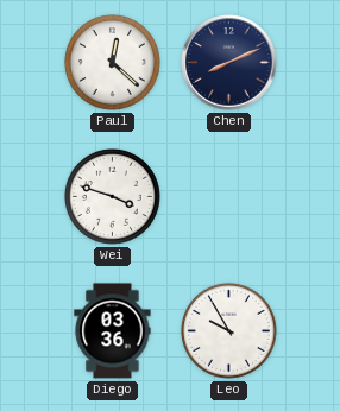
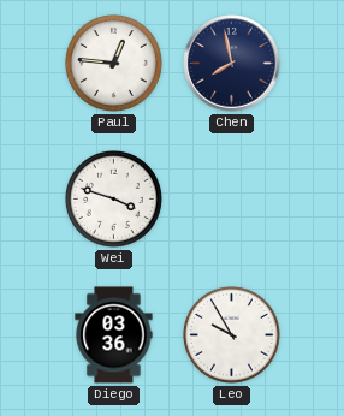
Paul: 12:22 -> 12:46
Chen: 8:11 -> 7:58
